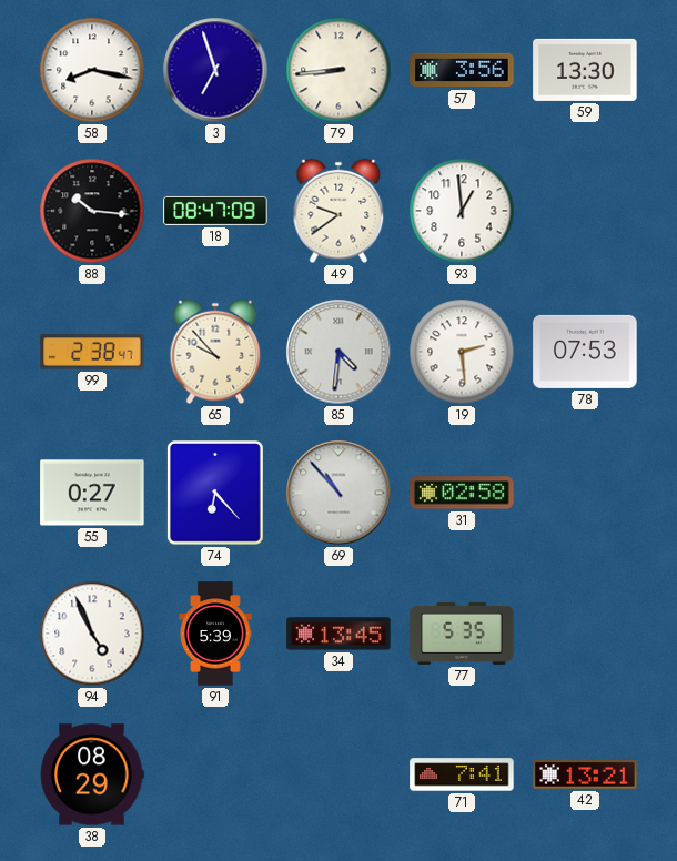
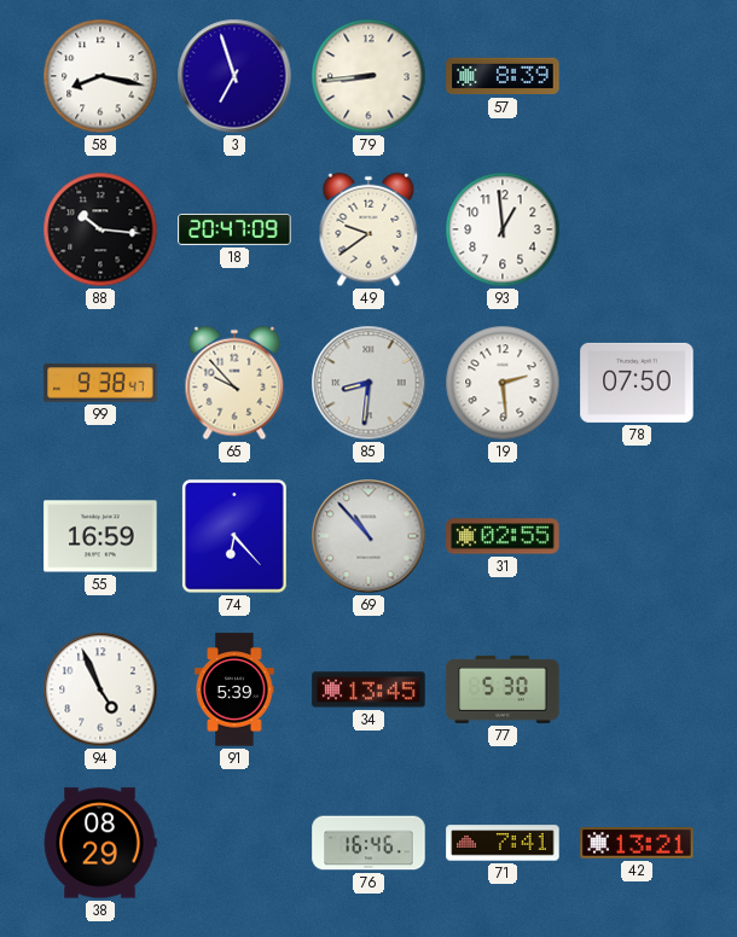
57: 3:56 -> 8:39
59: 13:30 -> none
18: 08:47 -> 20:47
99: 2:38 -> 9:38
85: 4:31 -> 8:31
78: 07:53 -> 07:50
55: 0:27 -> 16:59
31: 02:58 -> 02:55
77: 5:35 -> 5:30
76: none -> 16:46
